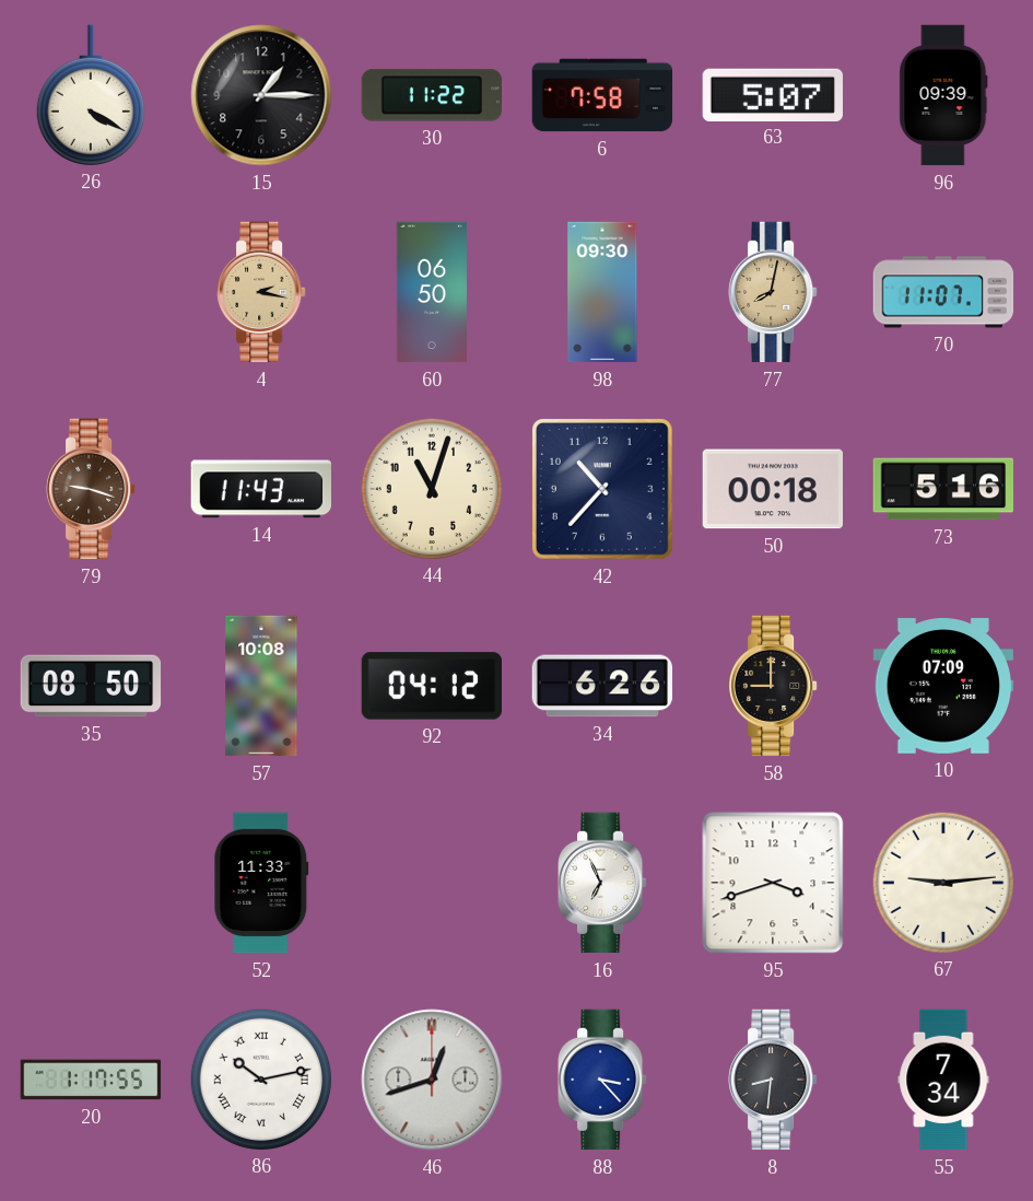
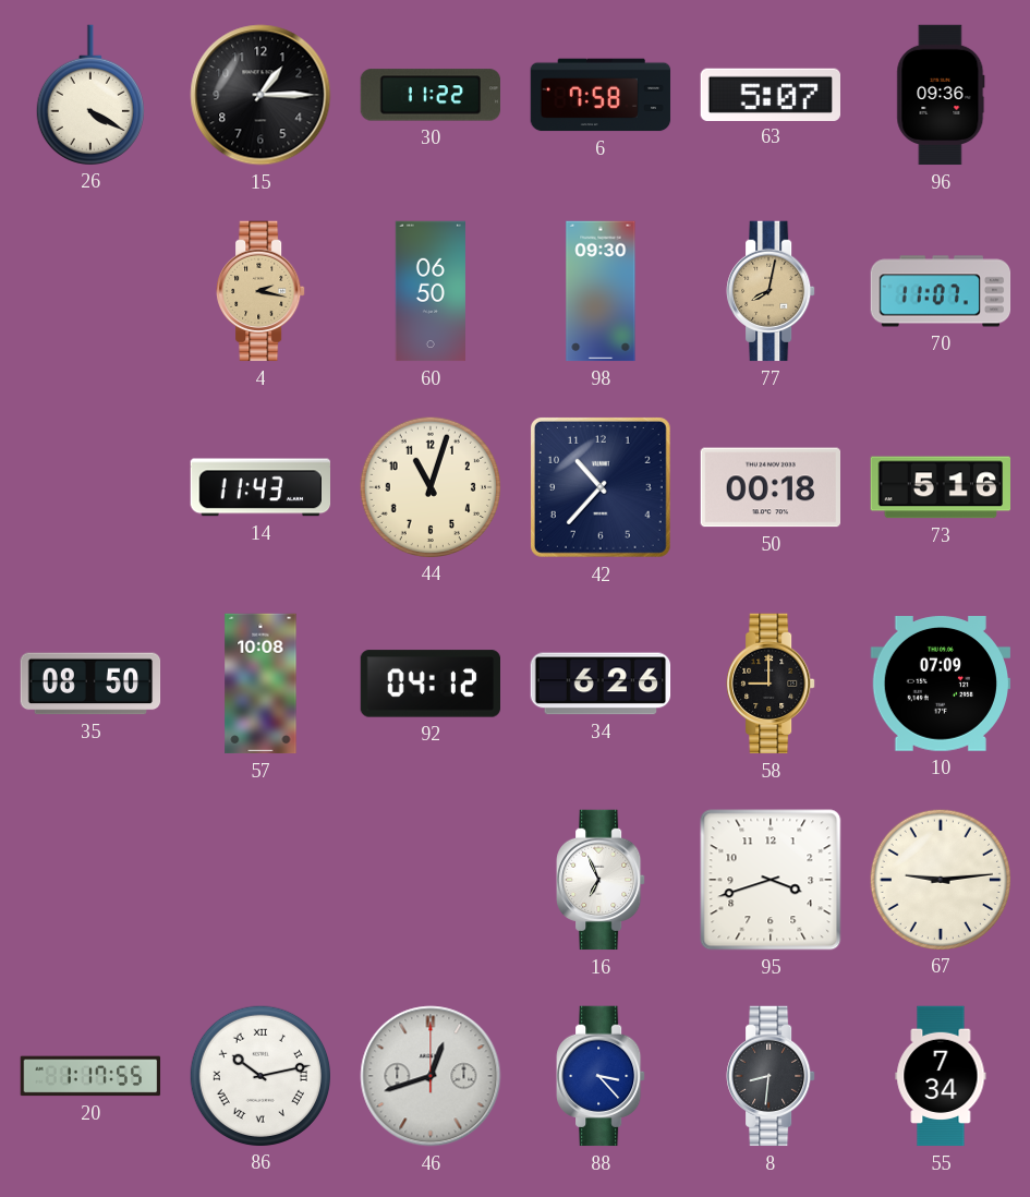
96: 09:39 -> 09:36
79: 9:18 -> none
52: 11:33 -> none
